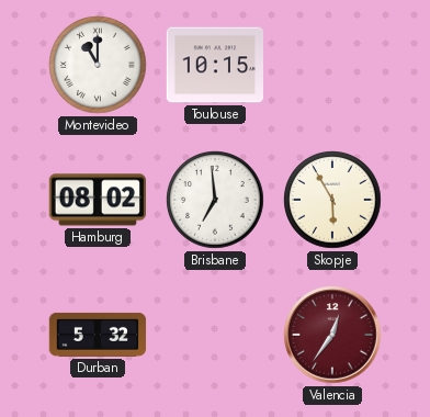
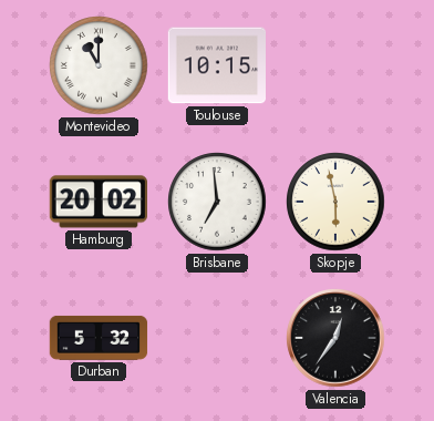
Hamburg: 08:02 -> 20:02
Skopje: 5:55 -> 5:58
Valencia dial: burgundy -> black
